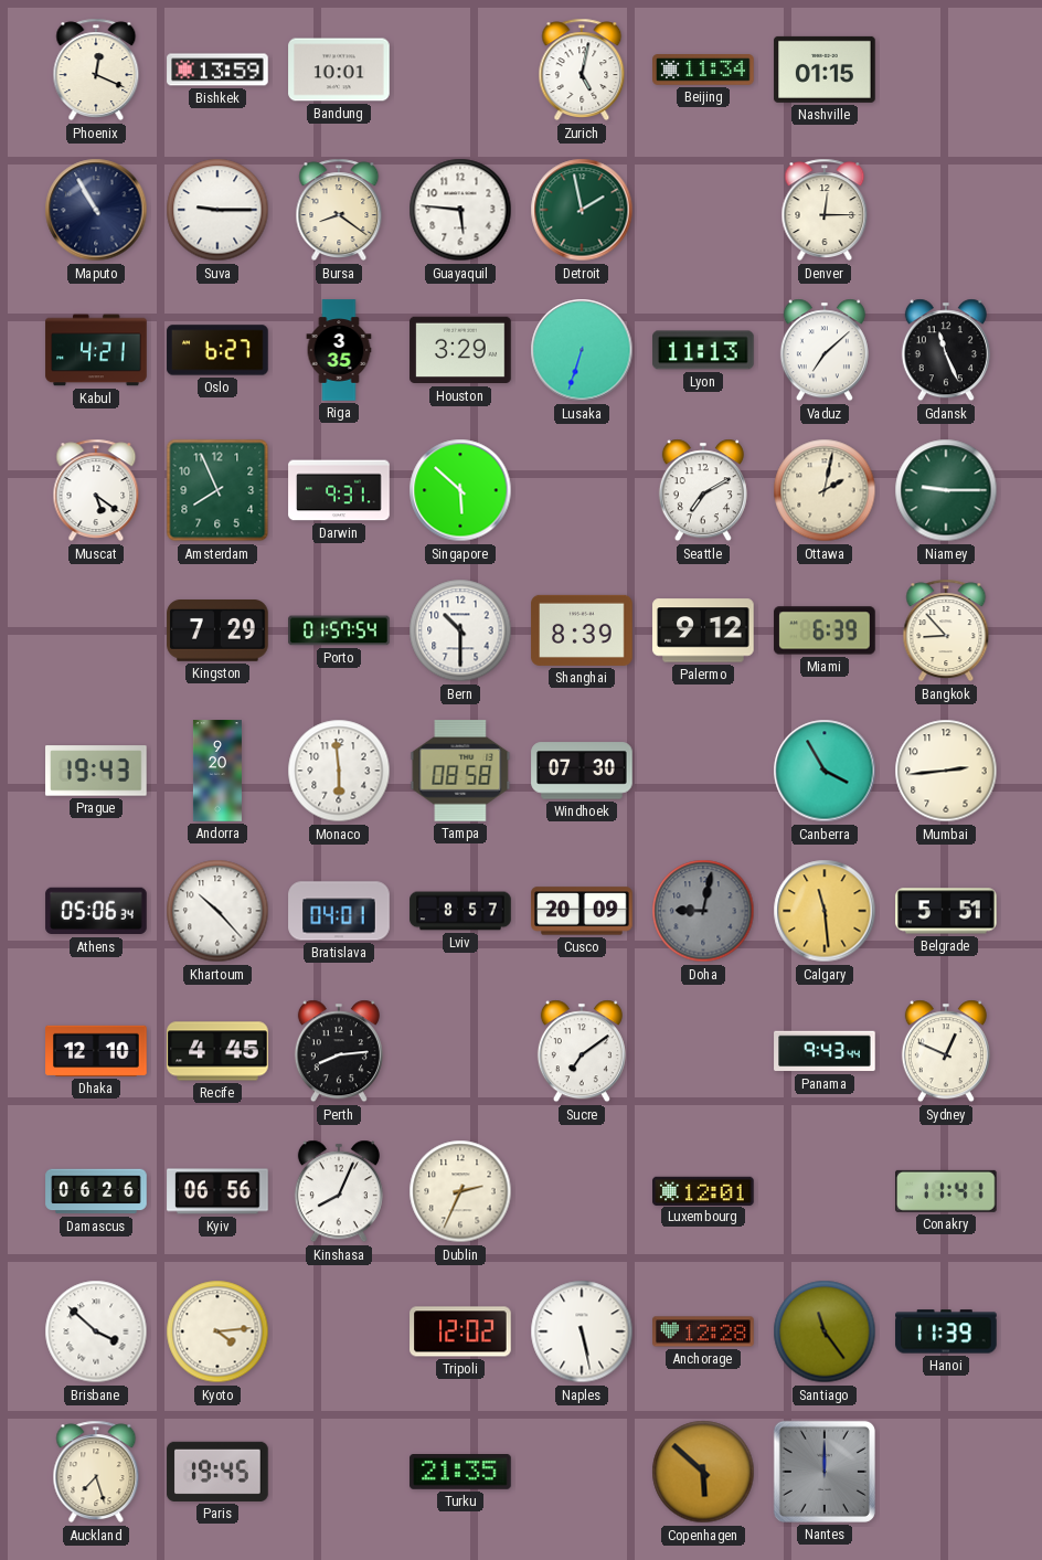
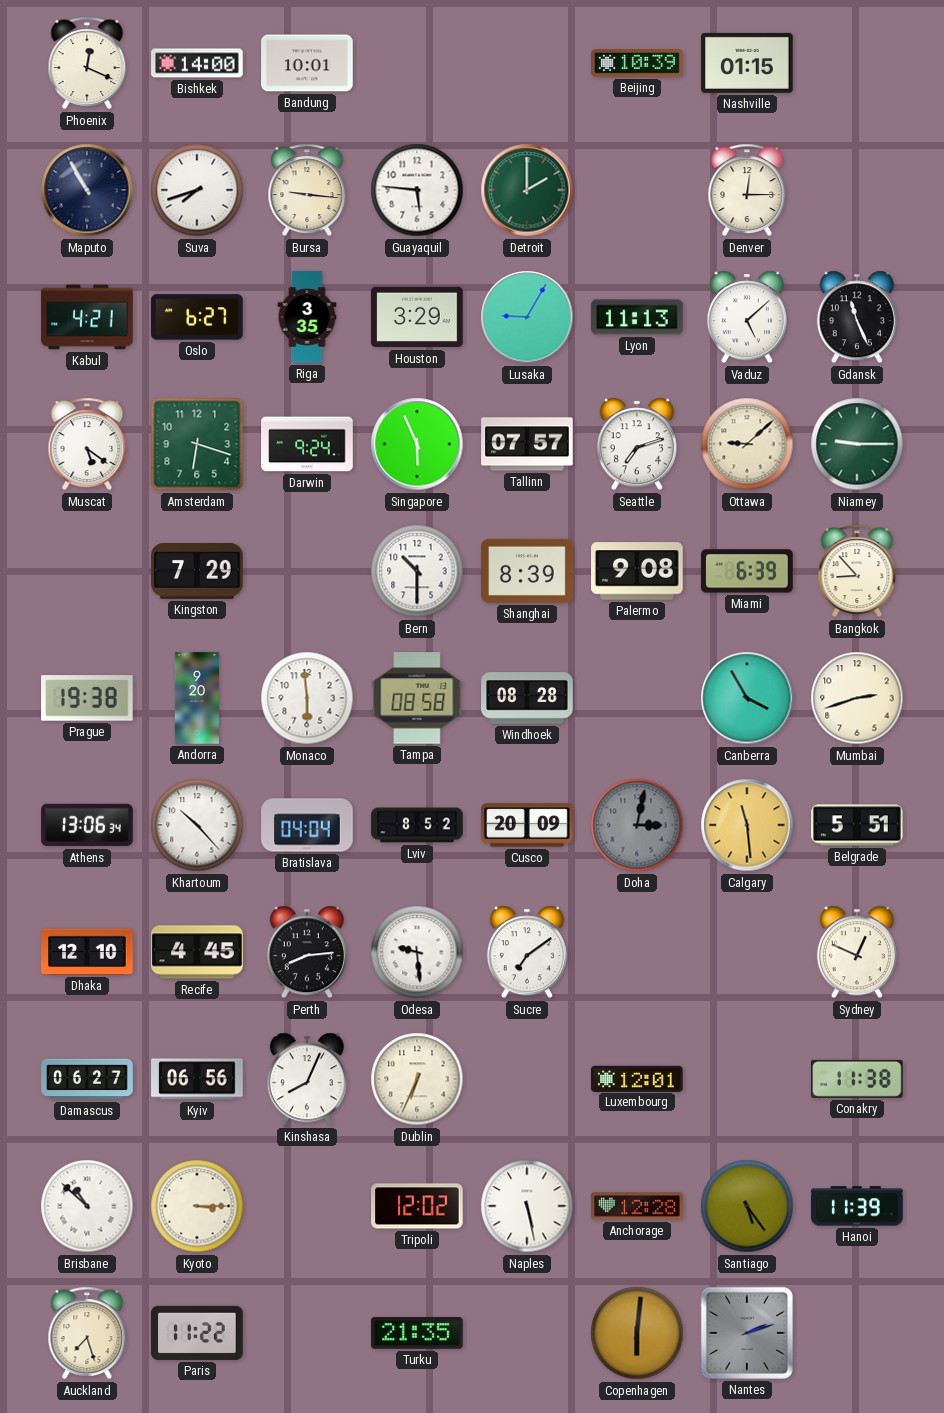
Bishkek: 13:59 -> 14:00
Zurich: 5:02 -> none
Beijing: 11:34 -> 10:39
Suva: 9:15 -> 7:42
Bursa: 8:21 -> 9:16
Detroit: 1:58 -> 2:00
Lusaka: 6:33 -> 9:05
Vaduz: 7:08 -> 5:08
Amsterdam: 7:56 -> 6:18
Darwin: 9:31 -> 9:24
Singapore: 5:52 -> 5:56
Tallinn: none -> 07:57
Seattle: 7:10 -> 7:12
Ottawa: 2:02 -> 9:08
Porto: 01:57 -> none
Palermo: 9:12 -> 9:08
Prague: 19:43 -> 19:38
Windhoek: 07:30 -> 08:28
Mumbai: 2:44 -> 2:42
Athens: 05:06 -> 13:06
Bratislava: 04:01 -> 04:04
Lviv: 8:57 -> 8:52
Doha: 9:02 -> 3:02
Odesa: none -> 9:29
Panama: 9:43 -> none
Damascus: 06:26 -> 06:27
Dublin: 2:34 -> 6:34
Conakry: 11:41 -> 11:38
Brisbane: 3:52 -> 10:52
Kyoto: 4:14 -> 3:15
Santiago: 11:24 -> 5:24
Paris: 19:45 -> 11:22
Copenhagen: 5:52 -> 6:01
Nantes: 12:00 -> 2:12
